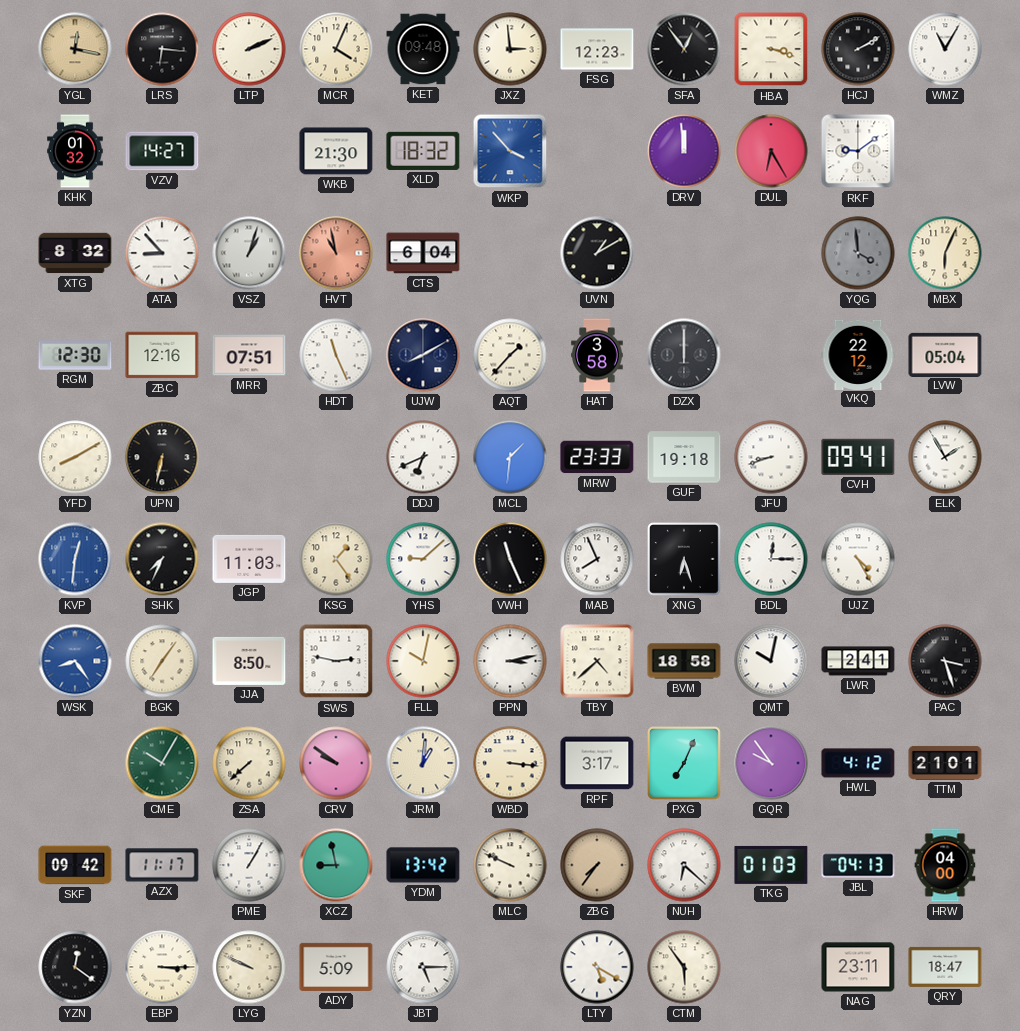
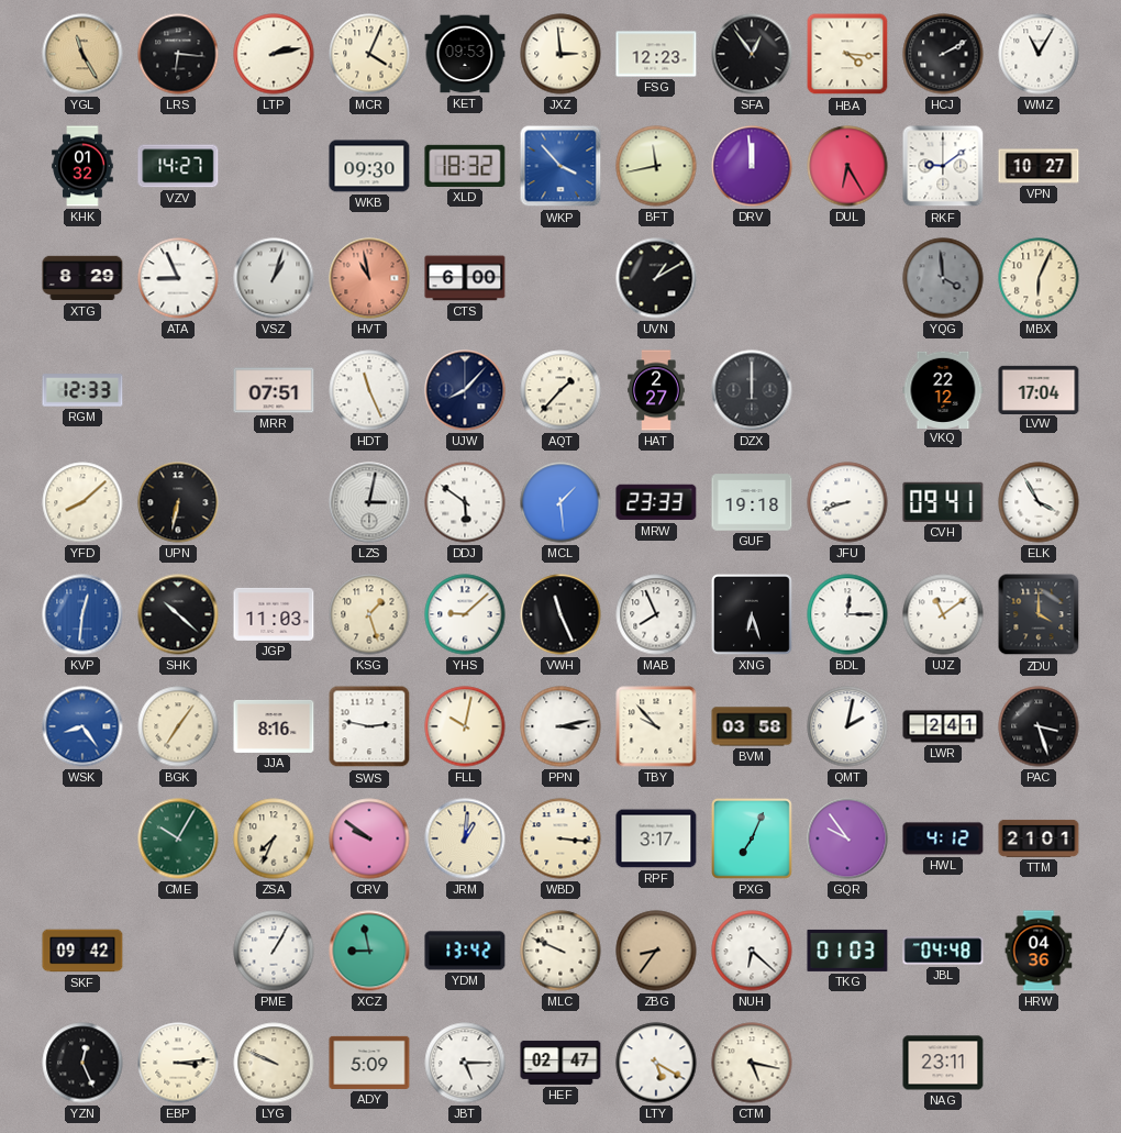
YGL: 12:17 -> 11:25
LTP: 2:11 -> 2:13
KET: 09:48 -> 09:53
HBA: 3:18 -> 4:16
WKB: 21:30 -> 09:30
BFT: none -> 11:43
VPN: none -> 10:27
XTG: 8:32 -> 8:29
ATA: 8:53 -> 8:56
CTS: 6:04 -> 6:00
RGM: 12:30 -> 12:33
ZBC: 12:16 -> none
UJW: 8:10 -> 8:07
HAT: 3:58 -> 2:27
LVW: 05:04 -> 17:04
YFD: 8:10 -> 8:08
LZS: none -> 3:02
DDJ: 6:41 -> 5:51
MCL: 1:31 -> 1:29
ELK: 1:55 -> 3:55
SHK: 7:34 -> 10:22
KSG: 1:24 -> 1:27
UJZ: 4:25 -> 11:09
ZDU: none -> 4:00
JJA: 8:50 -> 8:16
TBY: 4:38 -> 9:53
BVM: 18:58 -> 03:58
QMT: 10:02 -> 2:02
ZSA: 7:38 -> 7:34
AZX: 11:17 -> none
ZBG: 7:36 -> 8:36
JBL: 04:13 -> 04:48
HRW: 04:00 -> 04:36
YZN: 12:21 -> 12:26
EBP: 3:15 -> 3:14
HEF: none -> 02:47
CTM: 5:54 -> 5:17
QRY: 18:47 -> none
